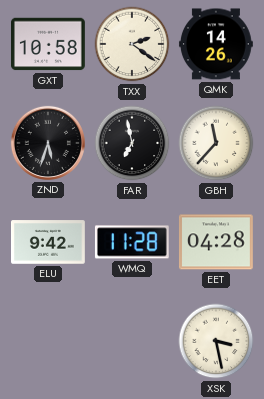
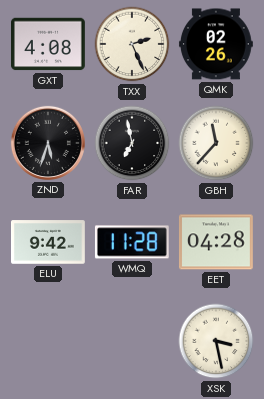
GXT: 10:58 -> 4:08
TXX: 2:21 -> 2:26
QMK: 14:26 -> 02:26
